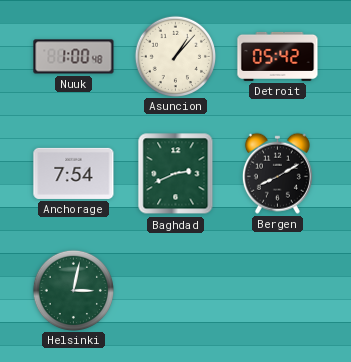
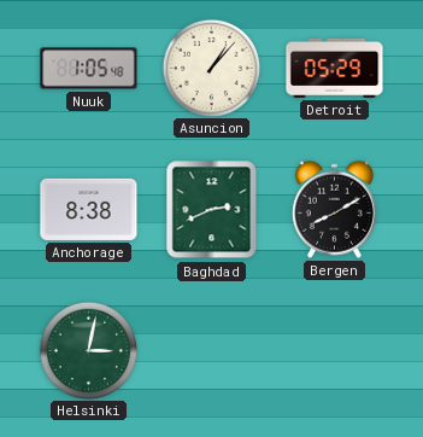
Nuuk: 1:00 -> 1:05
Detroit: 05:42 -> 05:29
Anchorage: 7:54 -> 8:38
